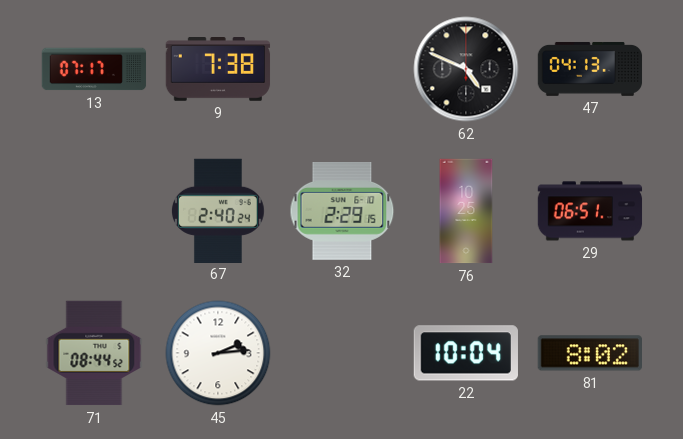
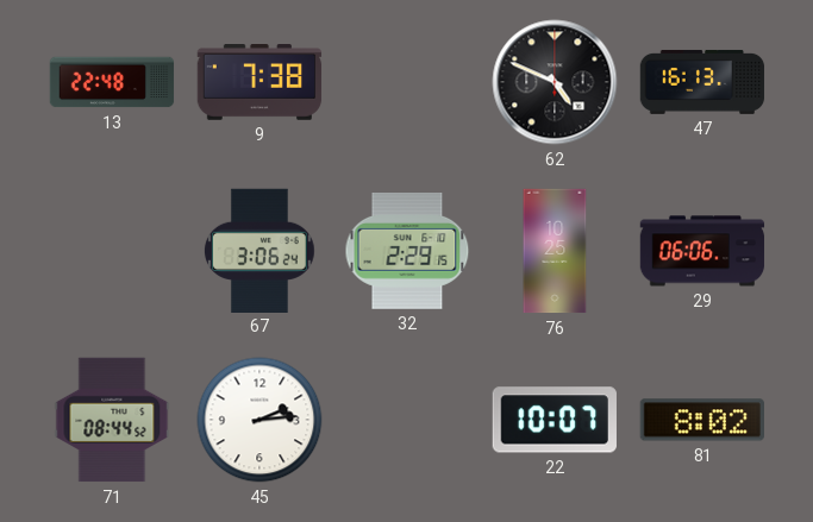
13: 07:17 -> 22:48
47: 04:13 -> 16:13
67: 2:40 -> 3:06
29: 06:51 -> 06:06
22: 10:04 -> 10:07
